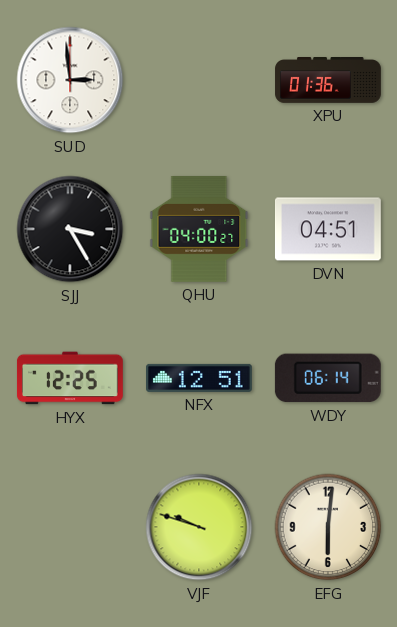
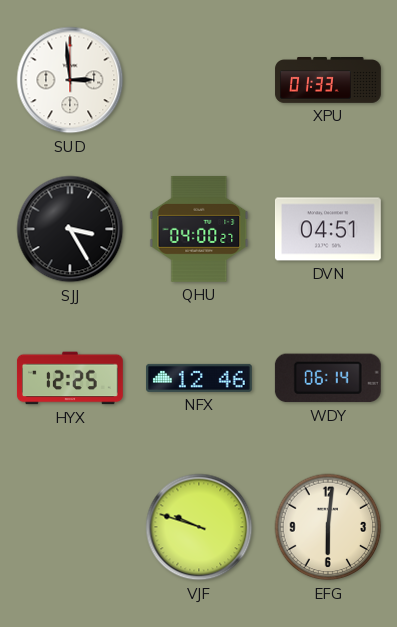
XPU: 01:36 -> 01:33
NFX: 12:51 -> 12:46
